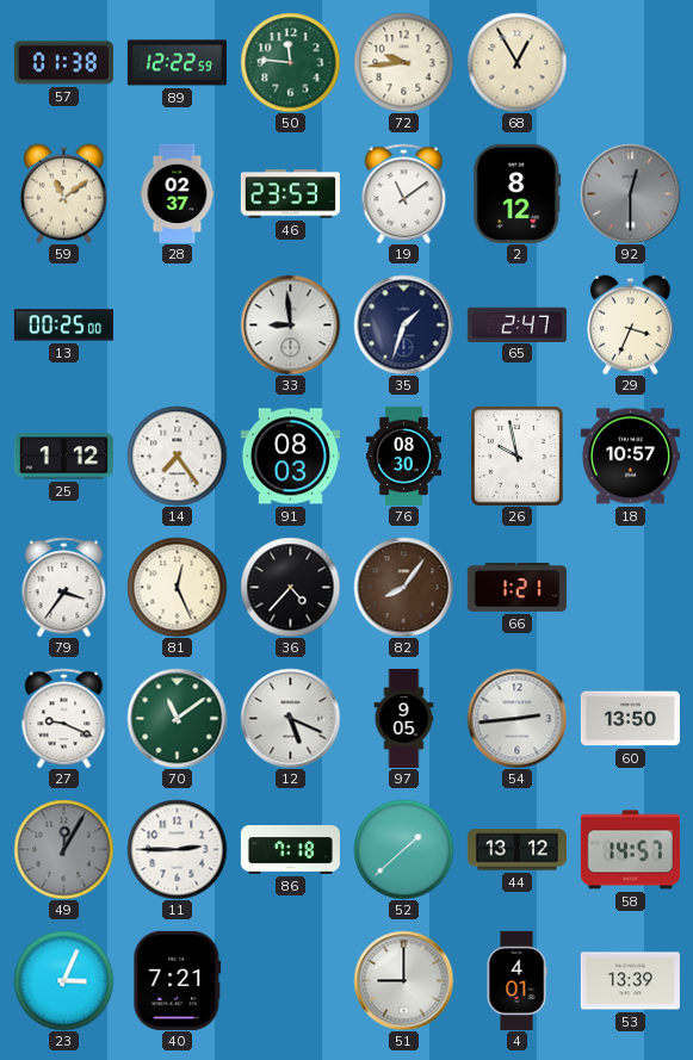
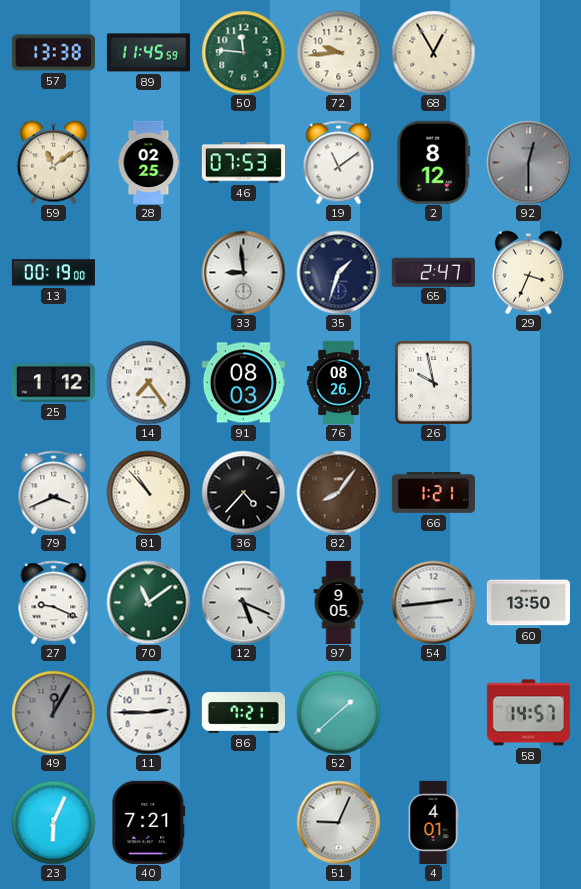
57: 01:38 -> 13:38
89: 12:22 -> 11:45
28: 02:37 -> 02:25
46: 23:53 -> 07:53
13: 00:25 -> 00:19
76: 08:30 -> 08:26
18: 10:57 -> none
79: 3:36 -> 3:41
81: 12:26 -> 10:53
86: 7:18 -> 7:21
44: 13:12 -> none
23: 3:04 -> 6:04
51: 9:00 -> 9:04
53: 13:39 -> none
